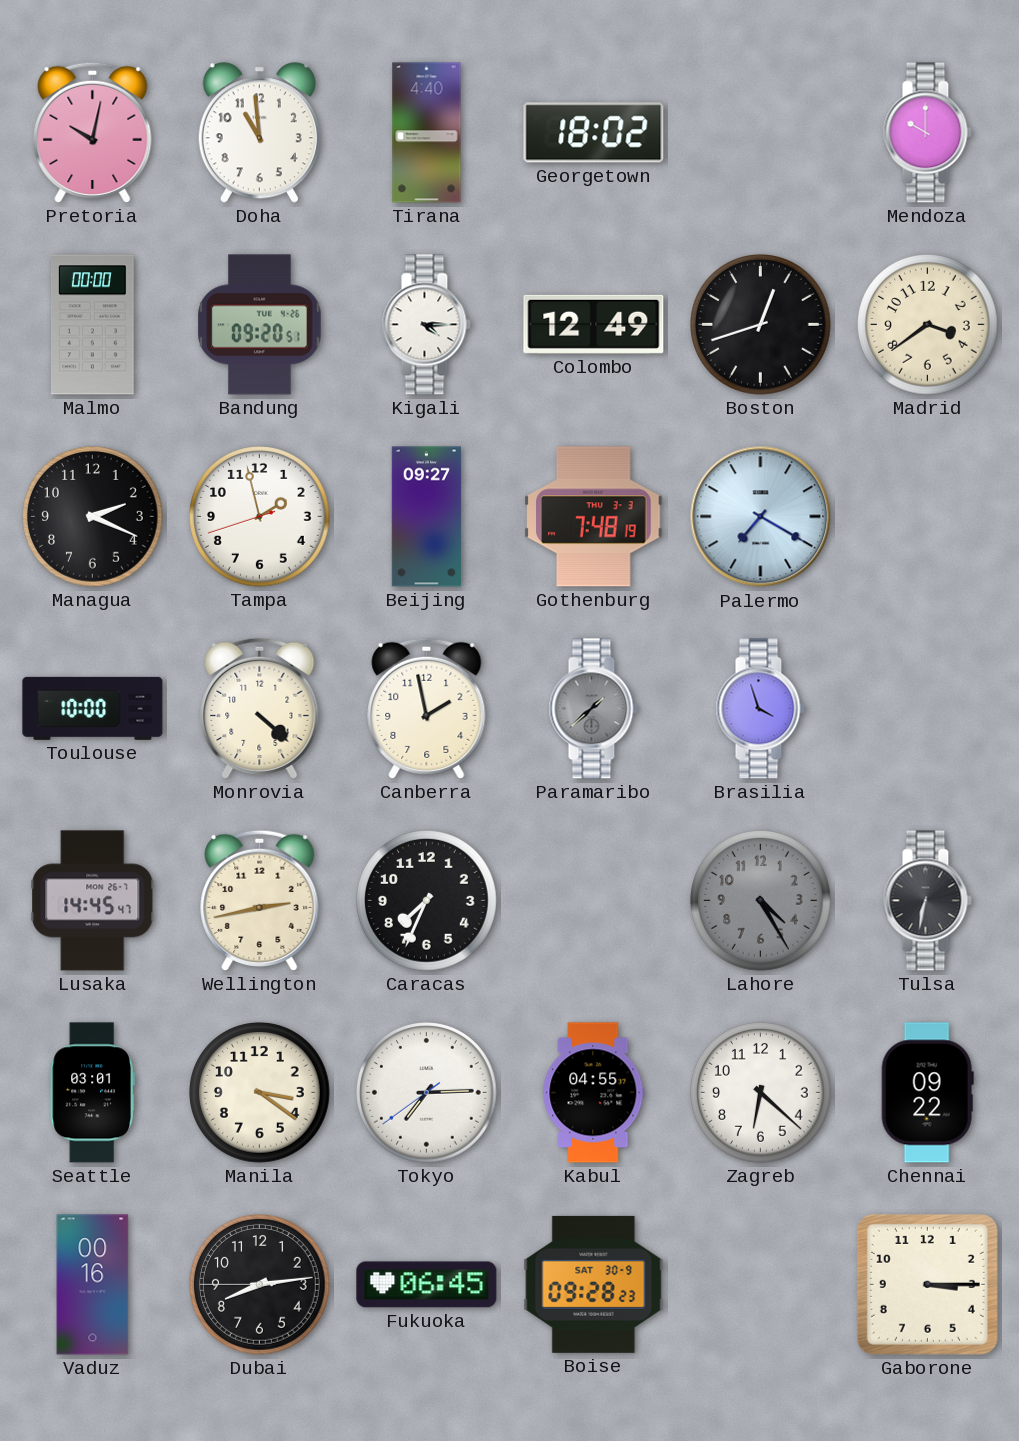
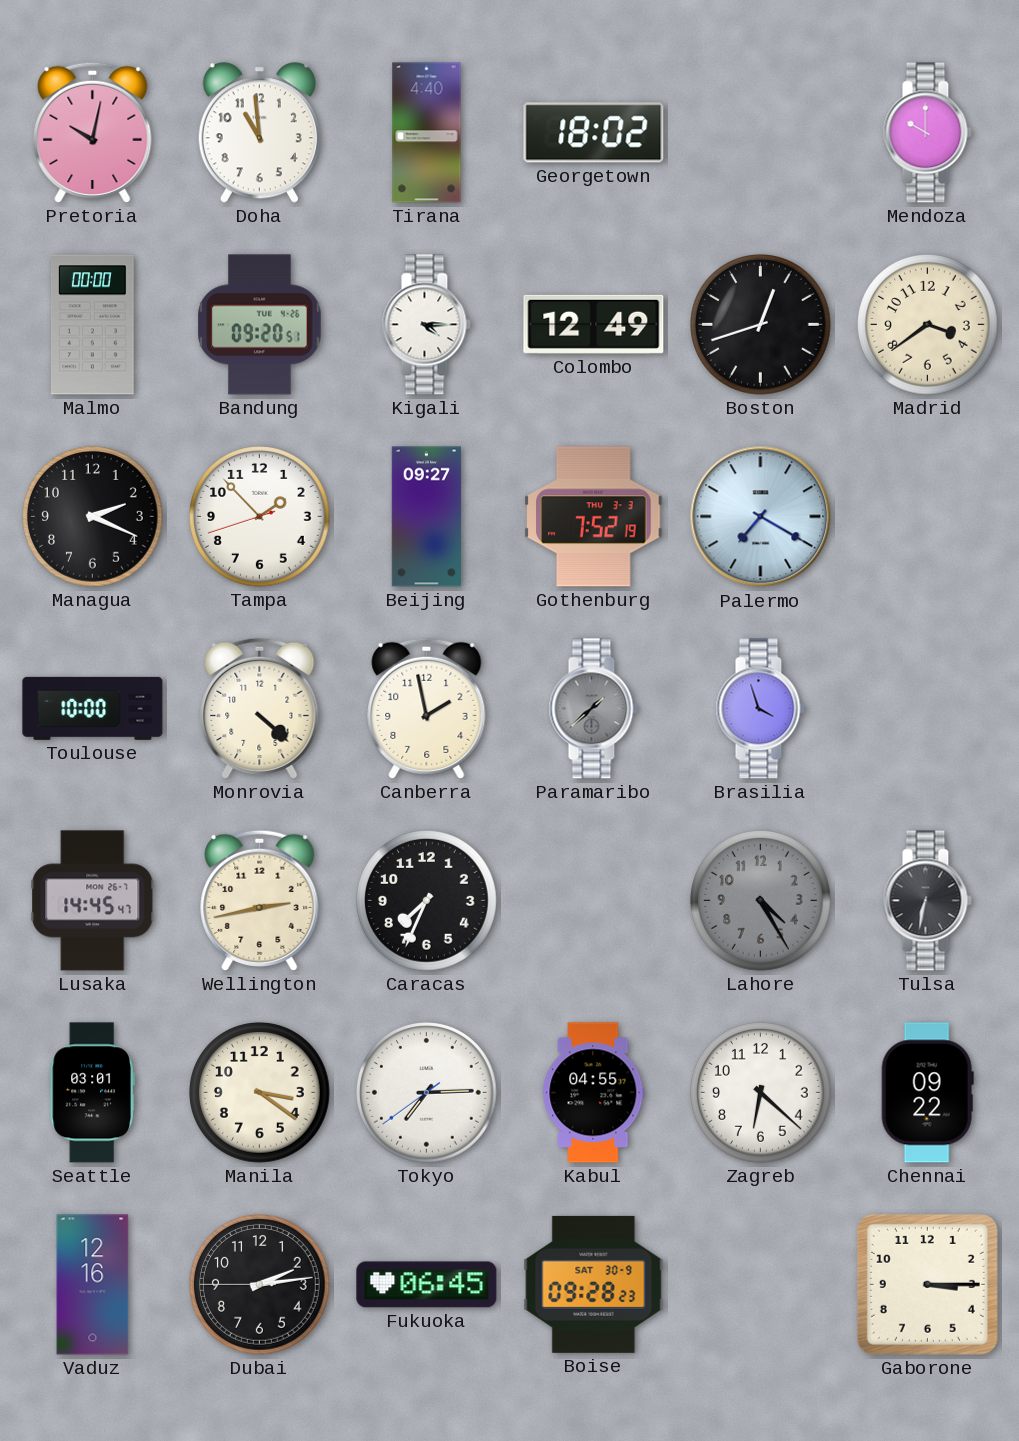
Tampa: 1:57 -> 1:52
Gothenburg: 7:48 -> 7:52
Vaduz: 00:16 -> 12:16
Dubai: 8:13 -> 2:13
